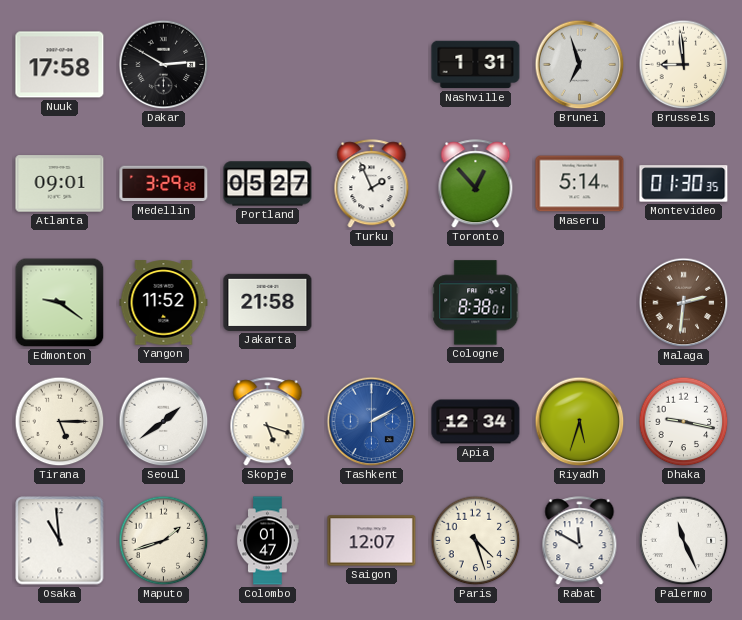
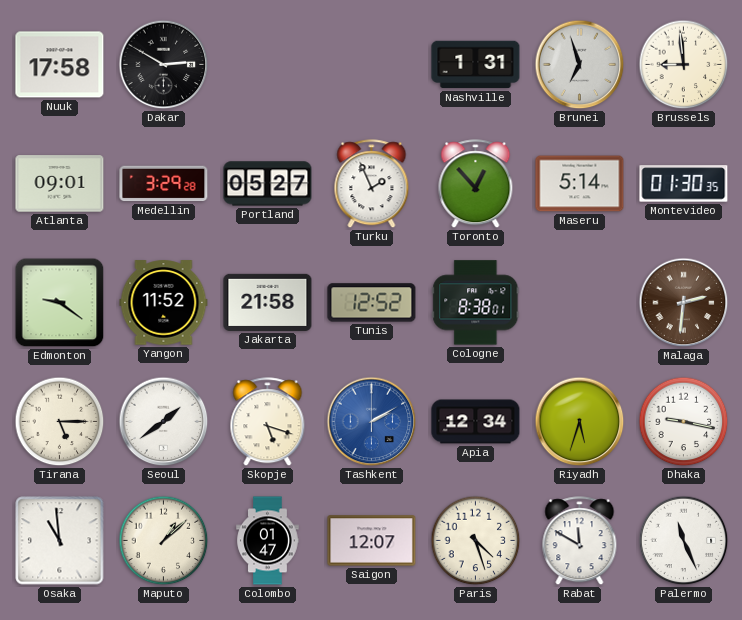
Tunis: none -> 12:52
Maputo: 1:42 -> 1:08
